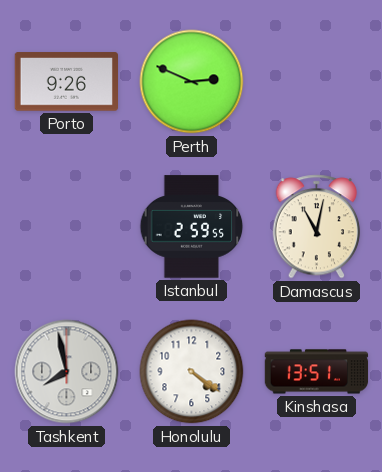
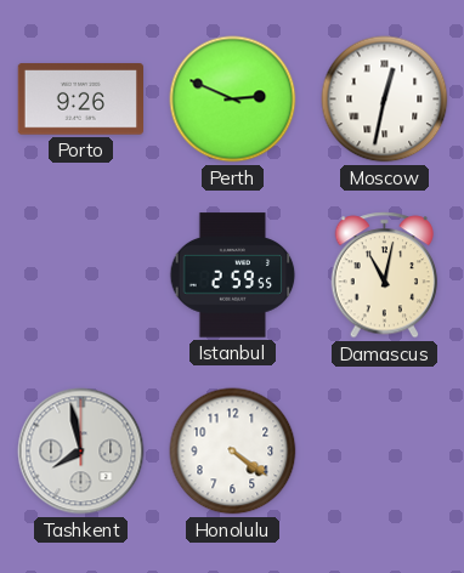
Moscow: none -> 12:32
Kinshasa: 13:51 -> none
